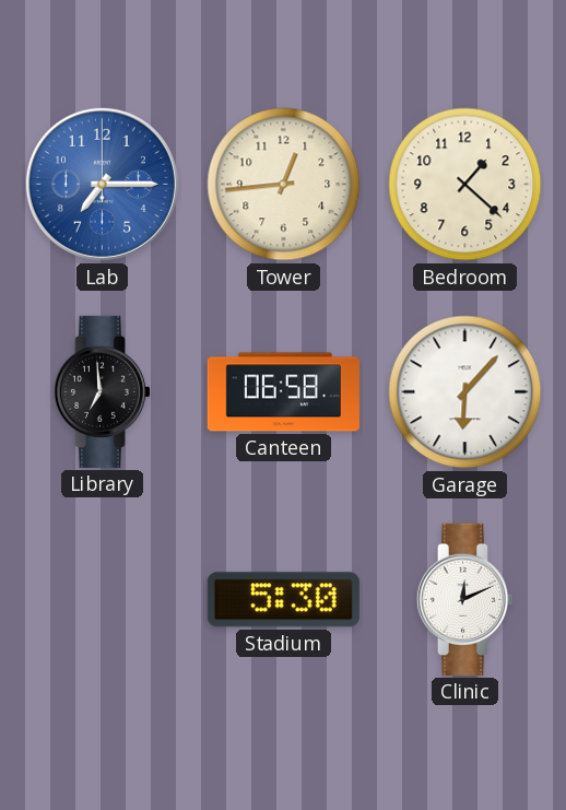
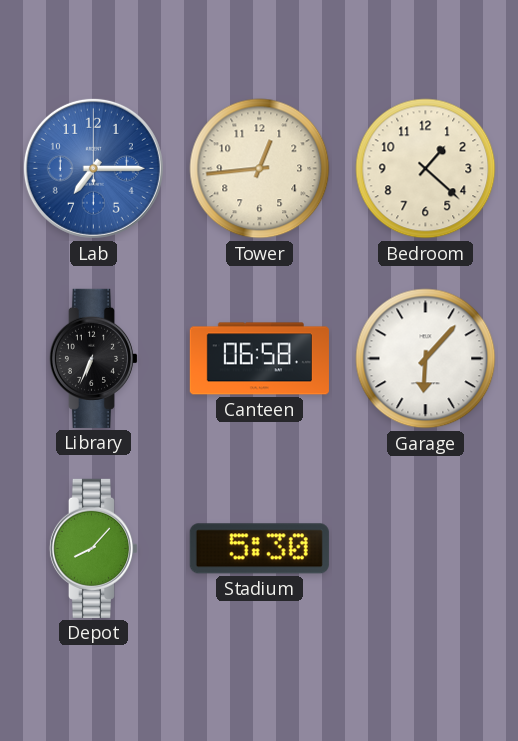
Library: 6:59 -> 6:34
Depot: none -> 8:07
Clinic: 12:11 -> none
